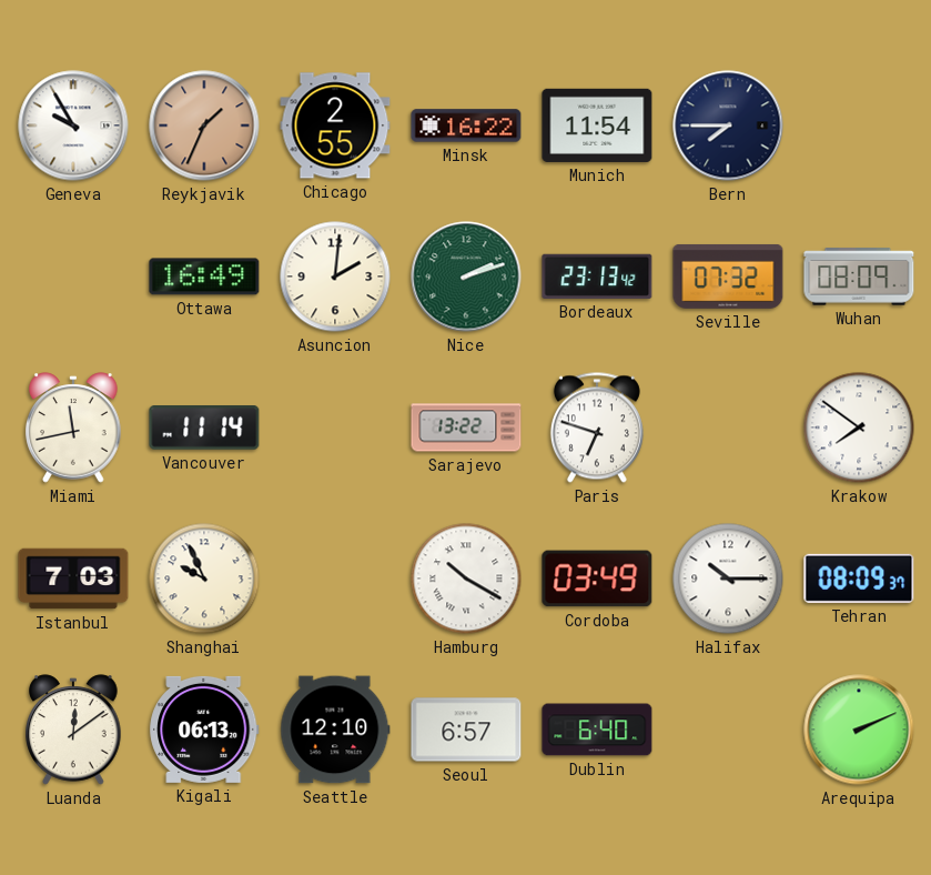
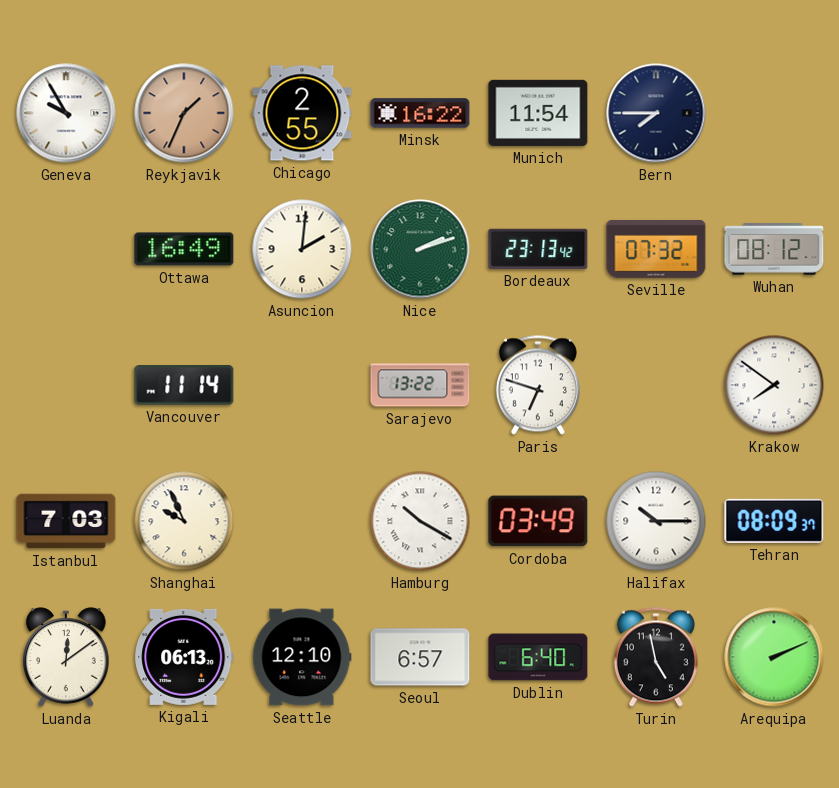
Wuhan: 08:09 -> 08:12
Miami: 11:43 -> none
Turin: none -> 4:58
